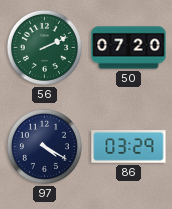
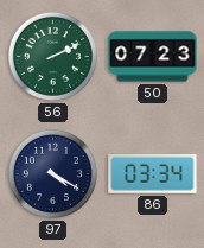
50: 07:20 -> 07:23
86: 03:29 -> 03:34
